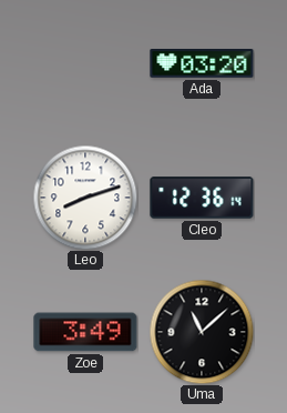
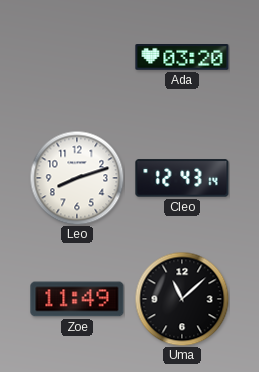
Cleo: 12:36 -> 12:43
Zoe: 3:49 -> 11:49
